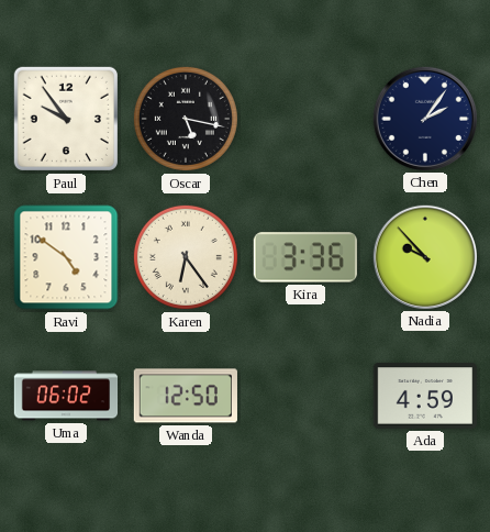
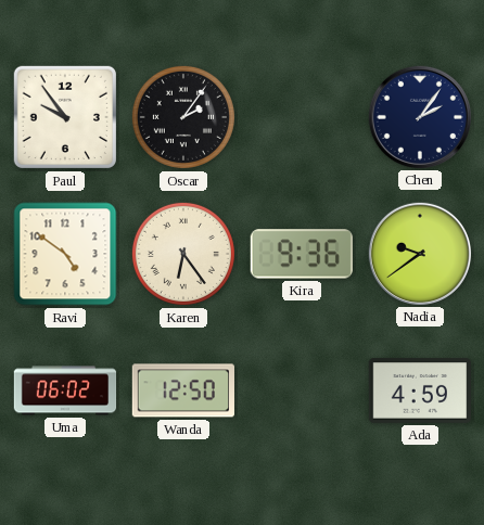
Oscar: 5:17 -> 2:06
Kira: 3:36 -> 9:36
Nadia: 9:53 -> 9:39
